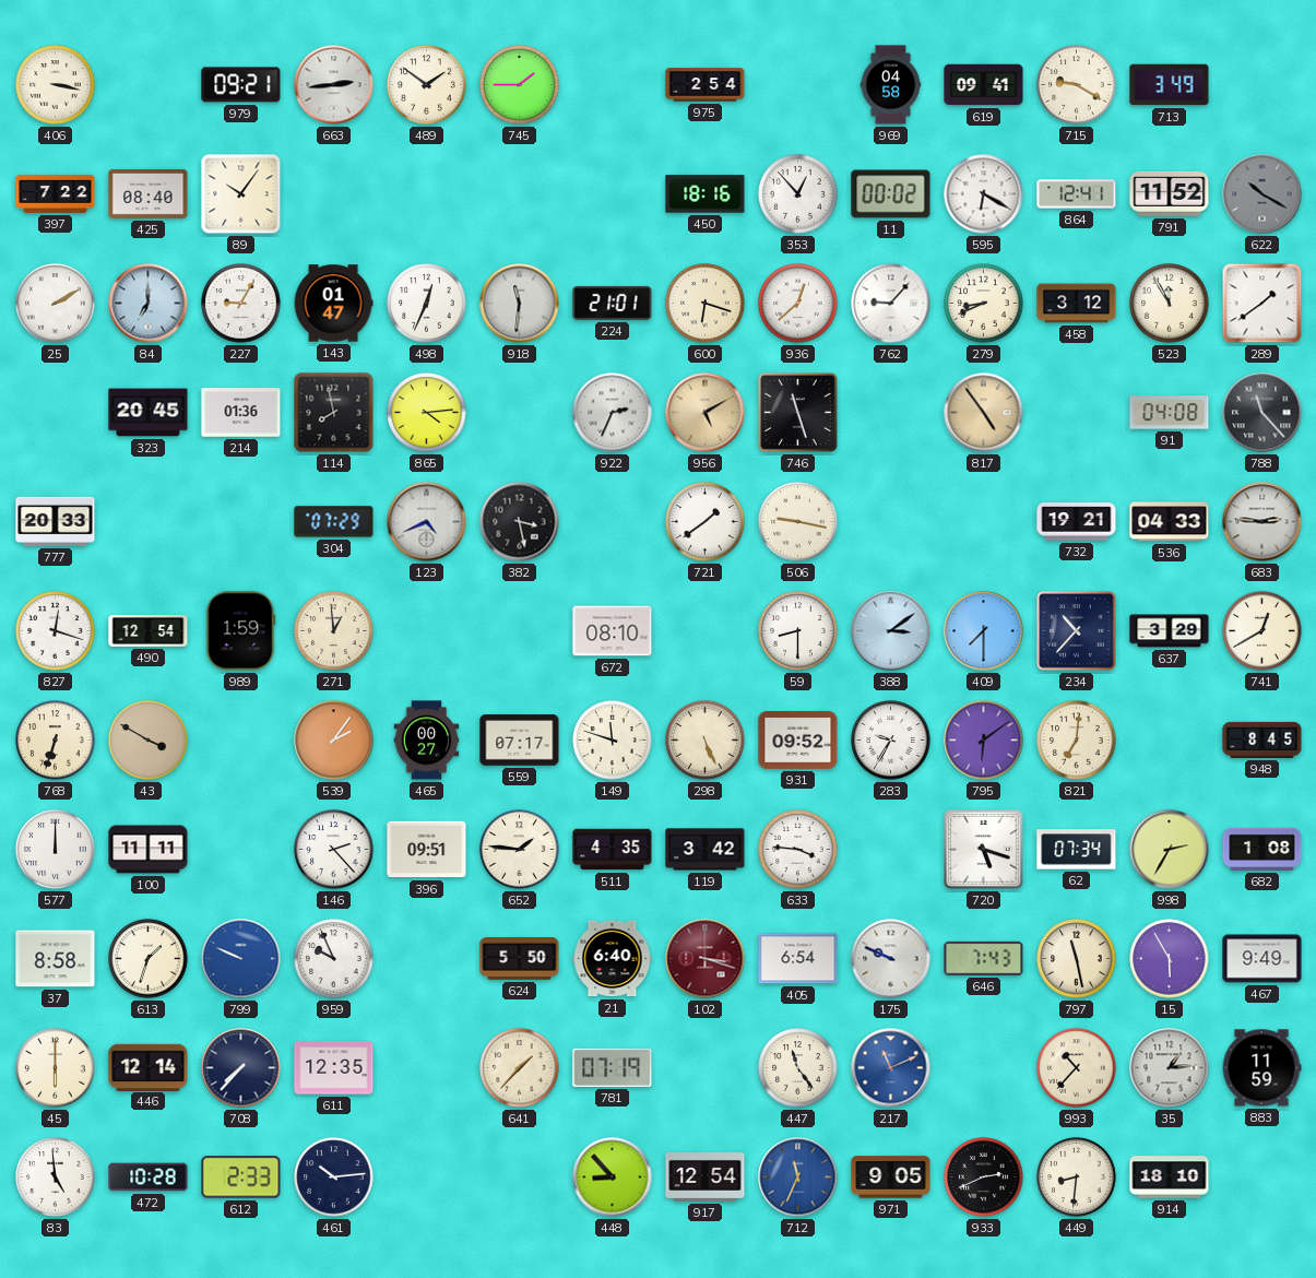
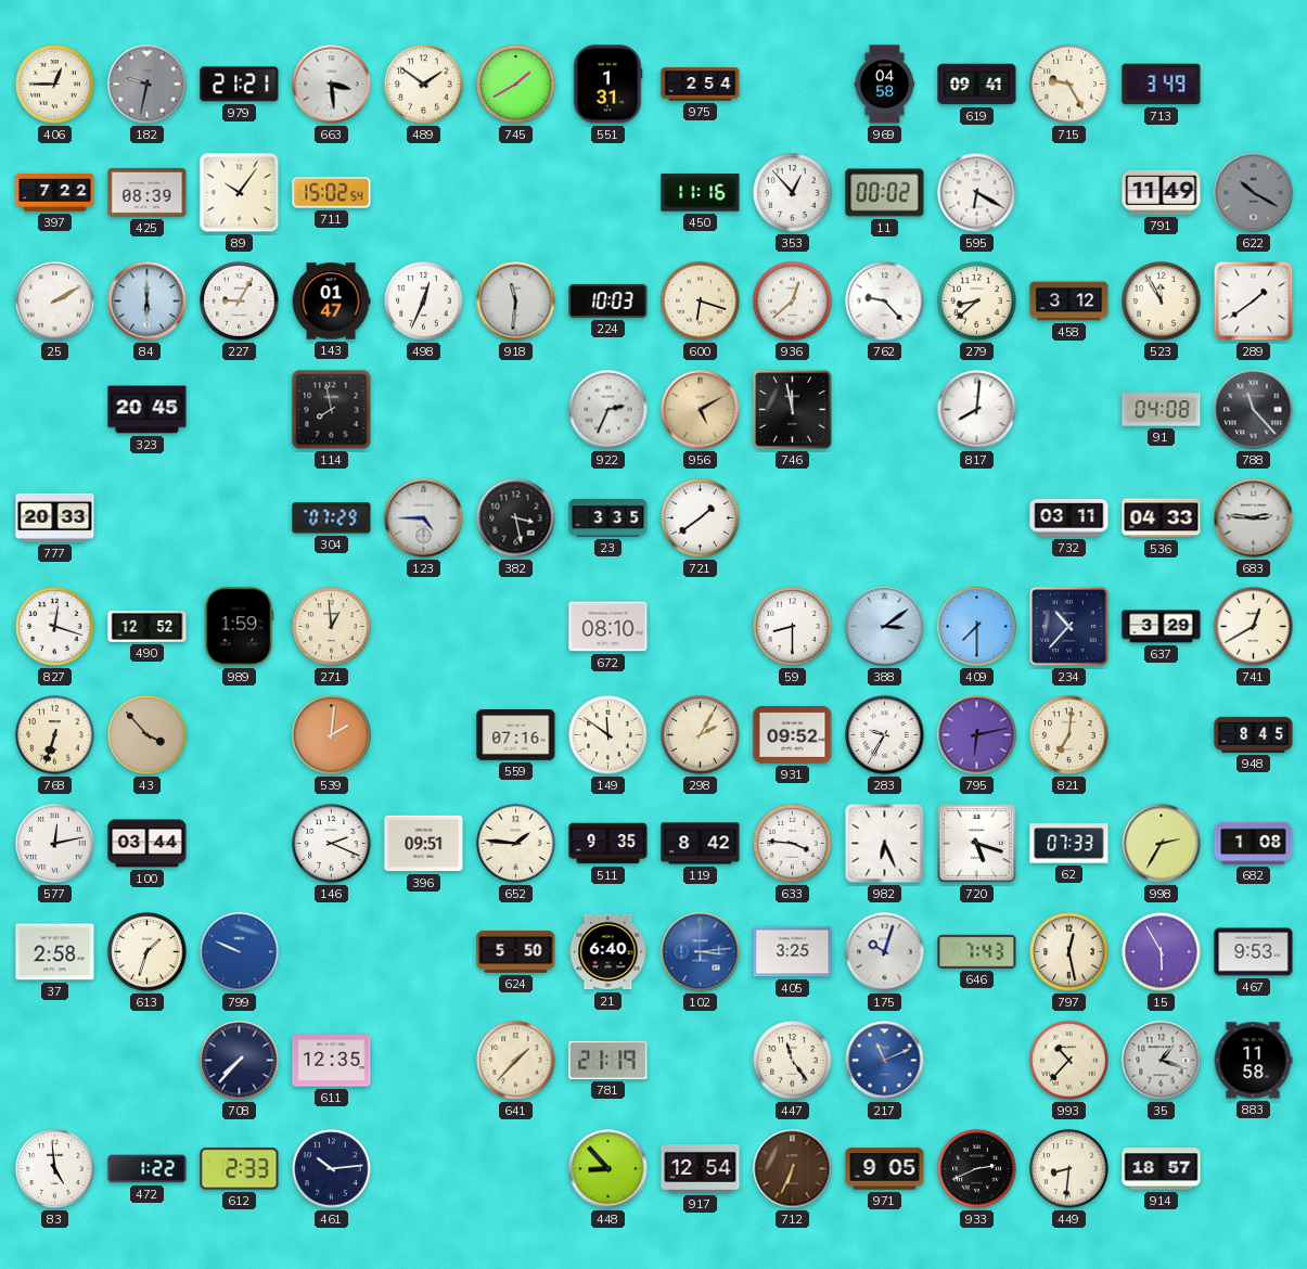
406: 3:17 -> 12:45
182: none -> 9:32
979: 09:21 -> 21:21
663: 2:44 -> 3:29
745: 1:45 -> 1:40
551: none -> 1:31
715: 9:20 -> 9:25
425: 08:40 -> 08:39
711: none -> 15:02
450: 18:16 -> 11:16
864: 12:41 -> none
791: 11:52 -> 11:49
84: 7:00 -> 6:00
224: 21:01 -> 10:03
762: 9:07 -> 9:23
279: 8:41 -> 8:38
214: 01:36 -> none
865: 4:14 -> none
746: 11:27 -> 11:58
817: 4:54 -> 8:01
817 dial: champagne -> white
123: 4:41 -> 4:45
23: none -> 3:35
506: 9:17 -> none
732: 19:21 -> 03:11
490: 12:54 -> 12:52
43: 3:50 -> 3:53
539: 2:06 -> 2:01
465: 00:27 -> none
559: 07:17 -> 07:16
149: 11:48 -> 11:51
298: 5:26 -> 2:05
795: 6:09 -> 6:13
577: 12:00 -> 12:13
100: 11:11 -> 03:44
146: 2:23 -> 2:19
511: 4:35 -> 9:35
119: 3:42 -> 8:42
982: none -> 6:26
62: 07:34 -> 07:33
37: 8:58 -> 2:58
959: 9:56 -> none
102: 3:18 -> 3:14
102 dial: burgundy -> blue
405: 6:54 -> 3:25
175: 9:49 -> 10:03
797: 11:28 -> 12:28
467: 9:49 -> 9:53
45: 6:00 -> none
446: 12:14 -> none
781: 07:19 -> 21:19
35: 1:14 -> 1:18
883: 11:59 -> 11:58
472: 10:28 -> 1:22
712: 11:34 -> 6:34
712 dial: blue -> brown
914: 18:10 -> 18:57
